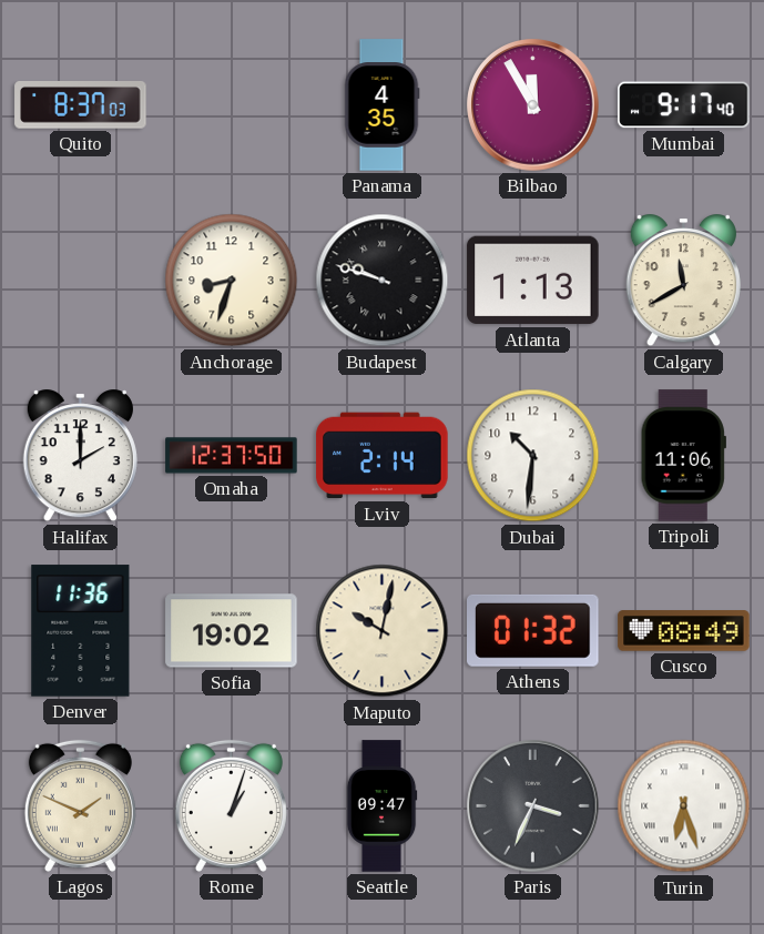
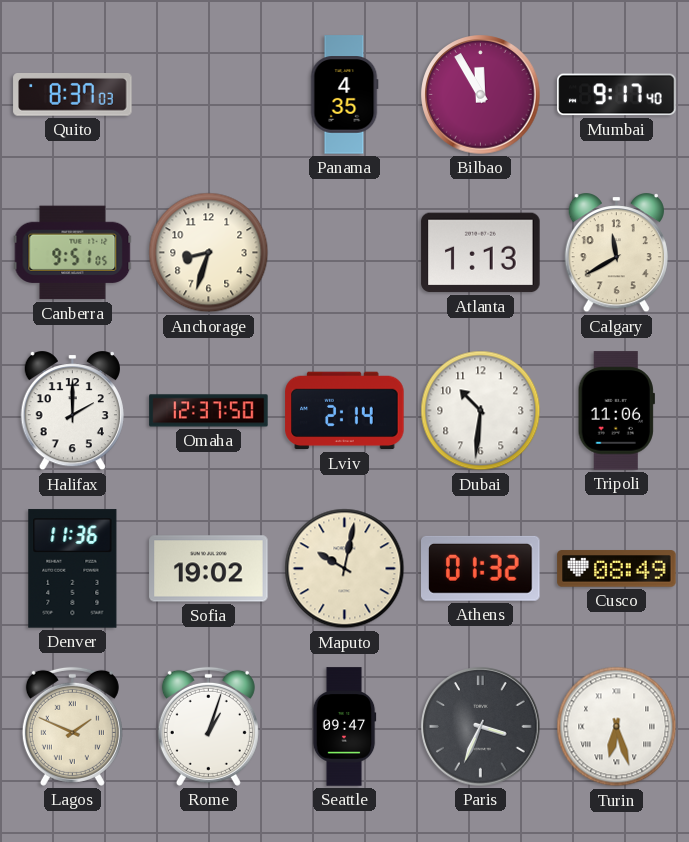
Canberra: none -> 9:51
Budapest: 9:48 -> none
